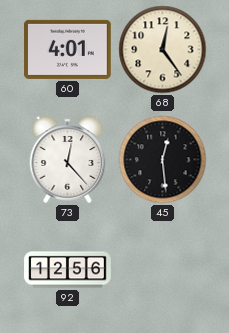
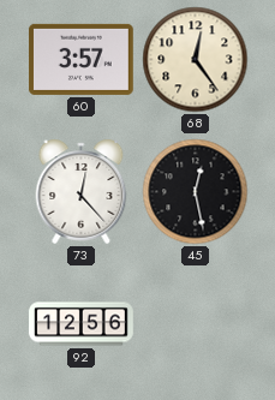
60: 4:01 -> 3:57
45: 12:29 -> 12:28
